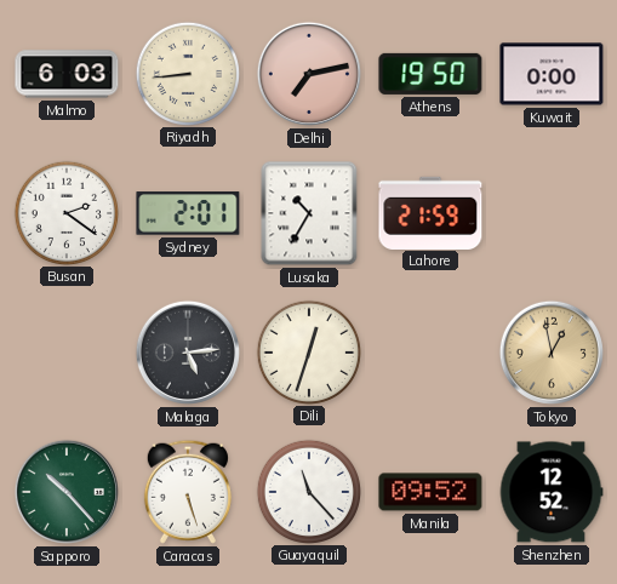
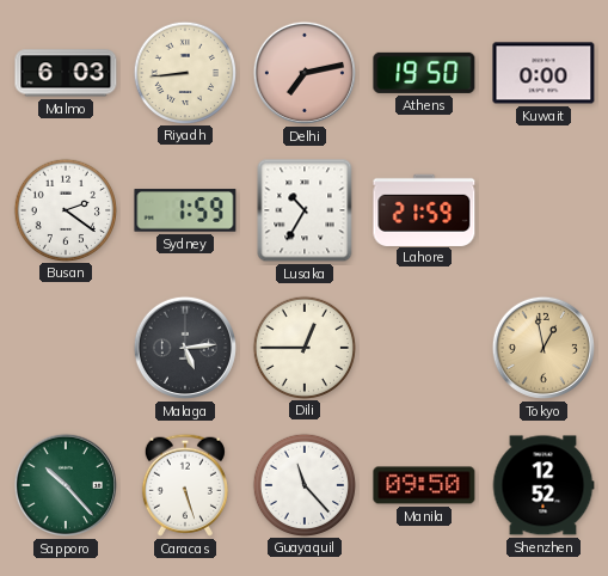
Sydney: 2:01 -> 1:59
Dili: 12:33 -> 12:45
Manila: 09:52 -> 09:50
